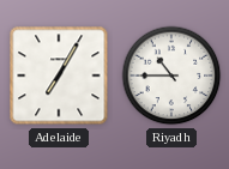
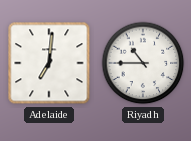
Adelaide: 7:05 -> 7:01
